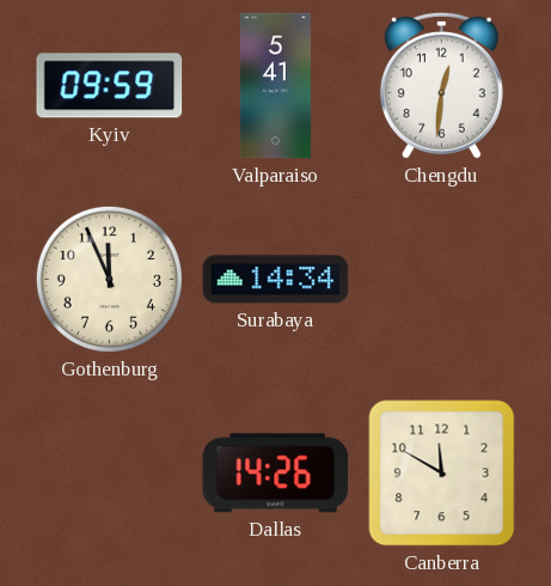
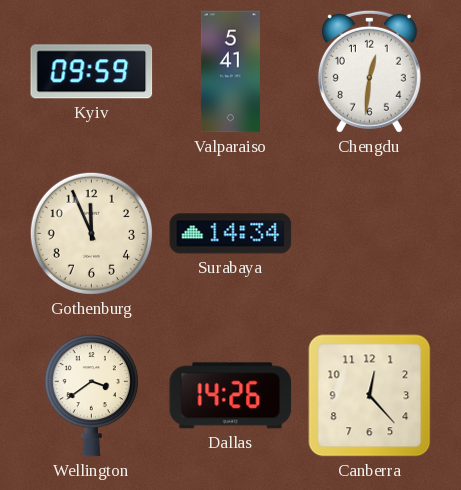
Wellington: none -> 3:39
Canberra: 11:50 -> 12:23
